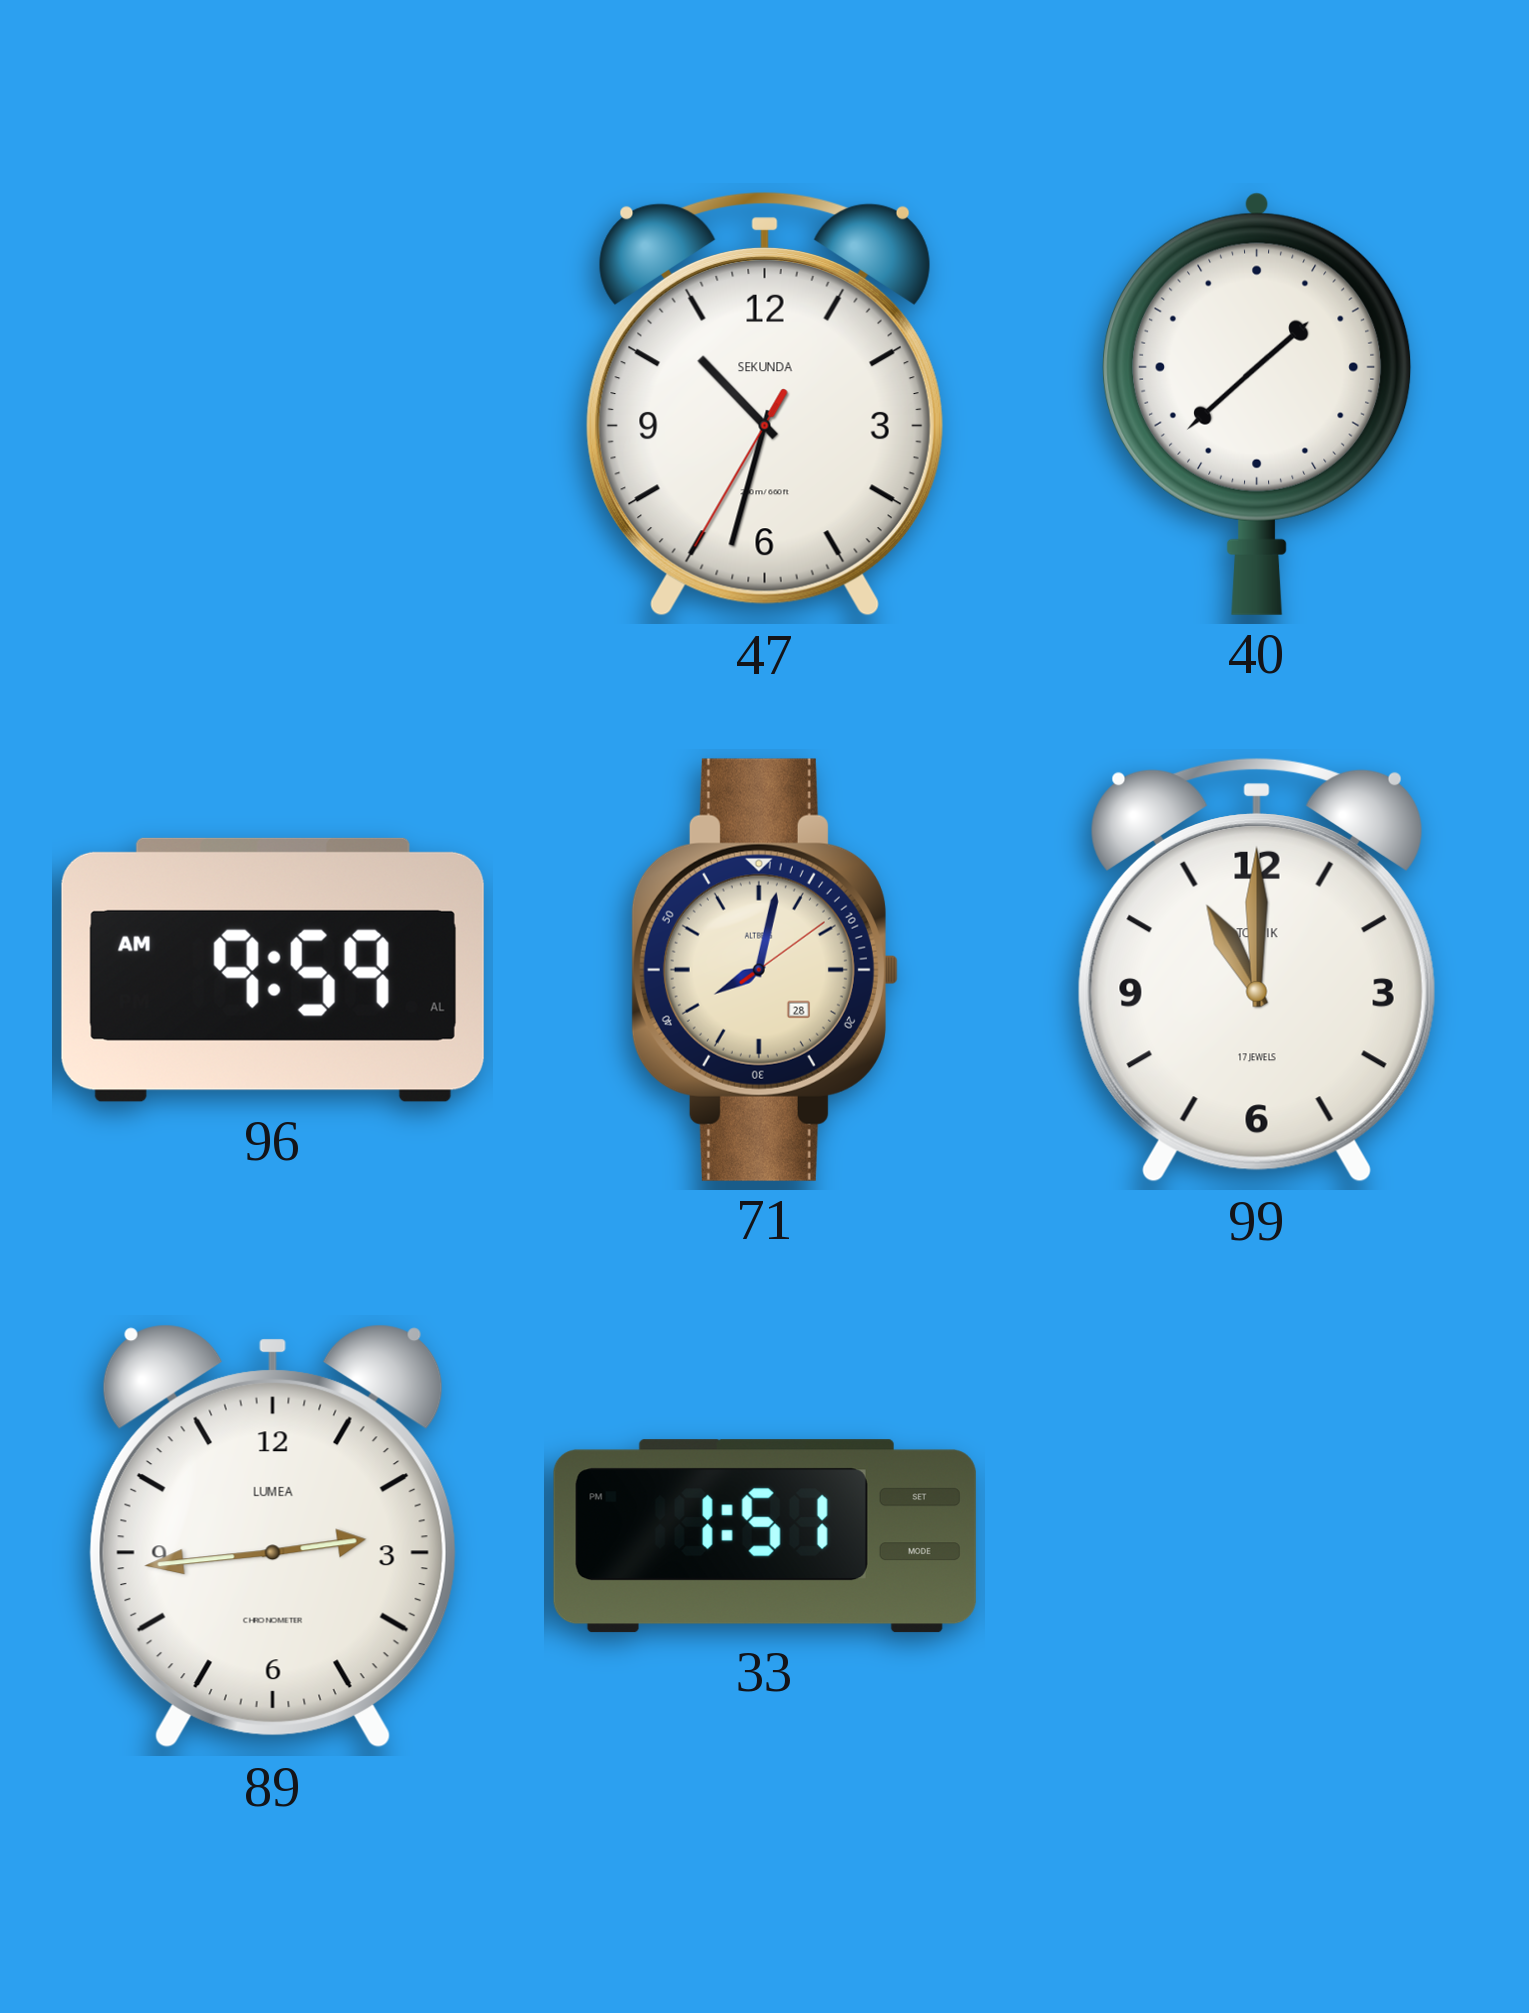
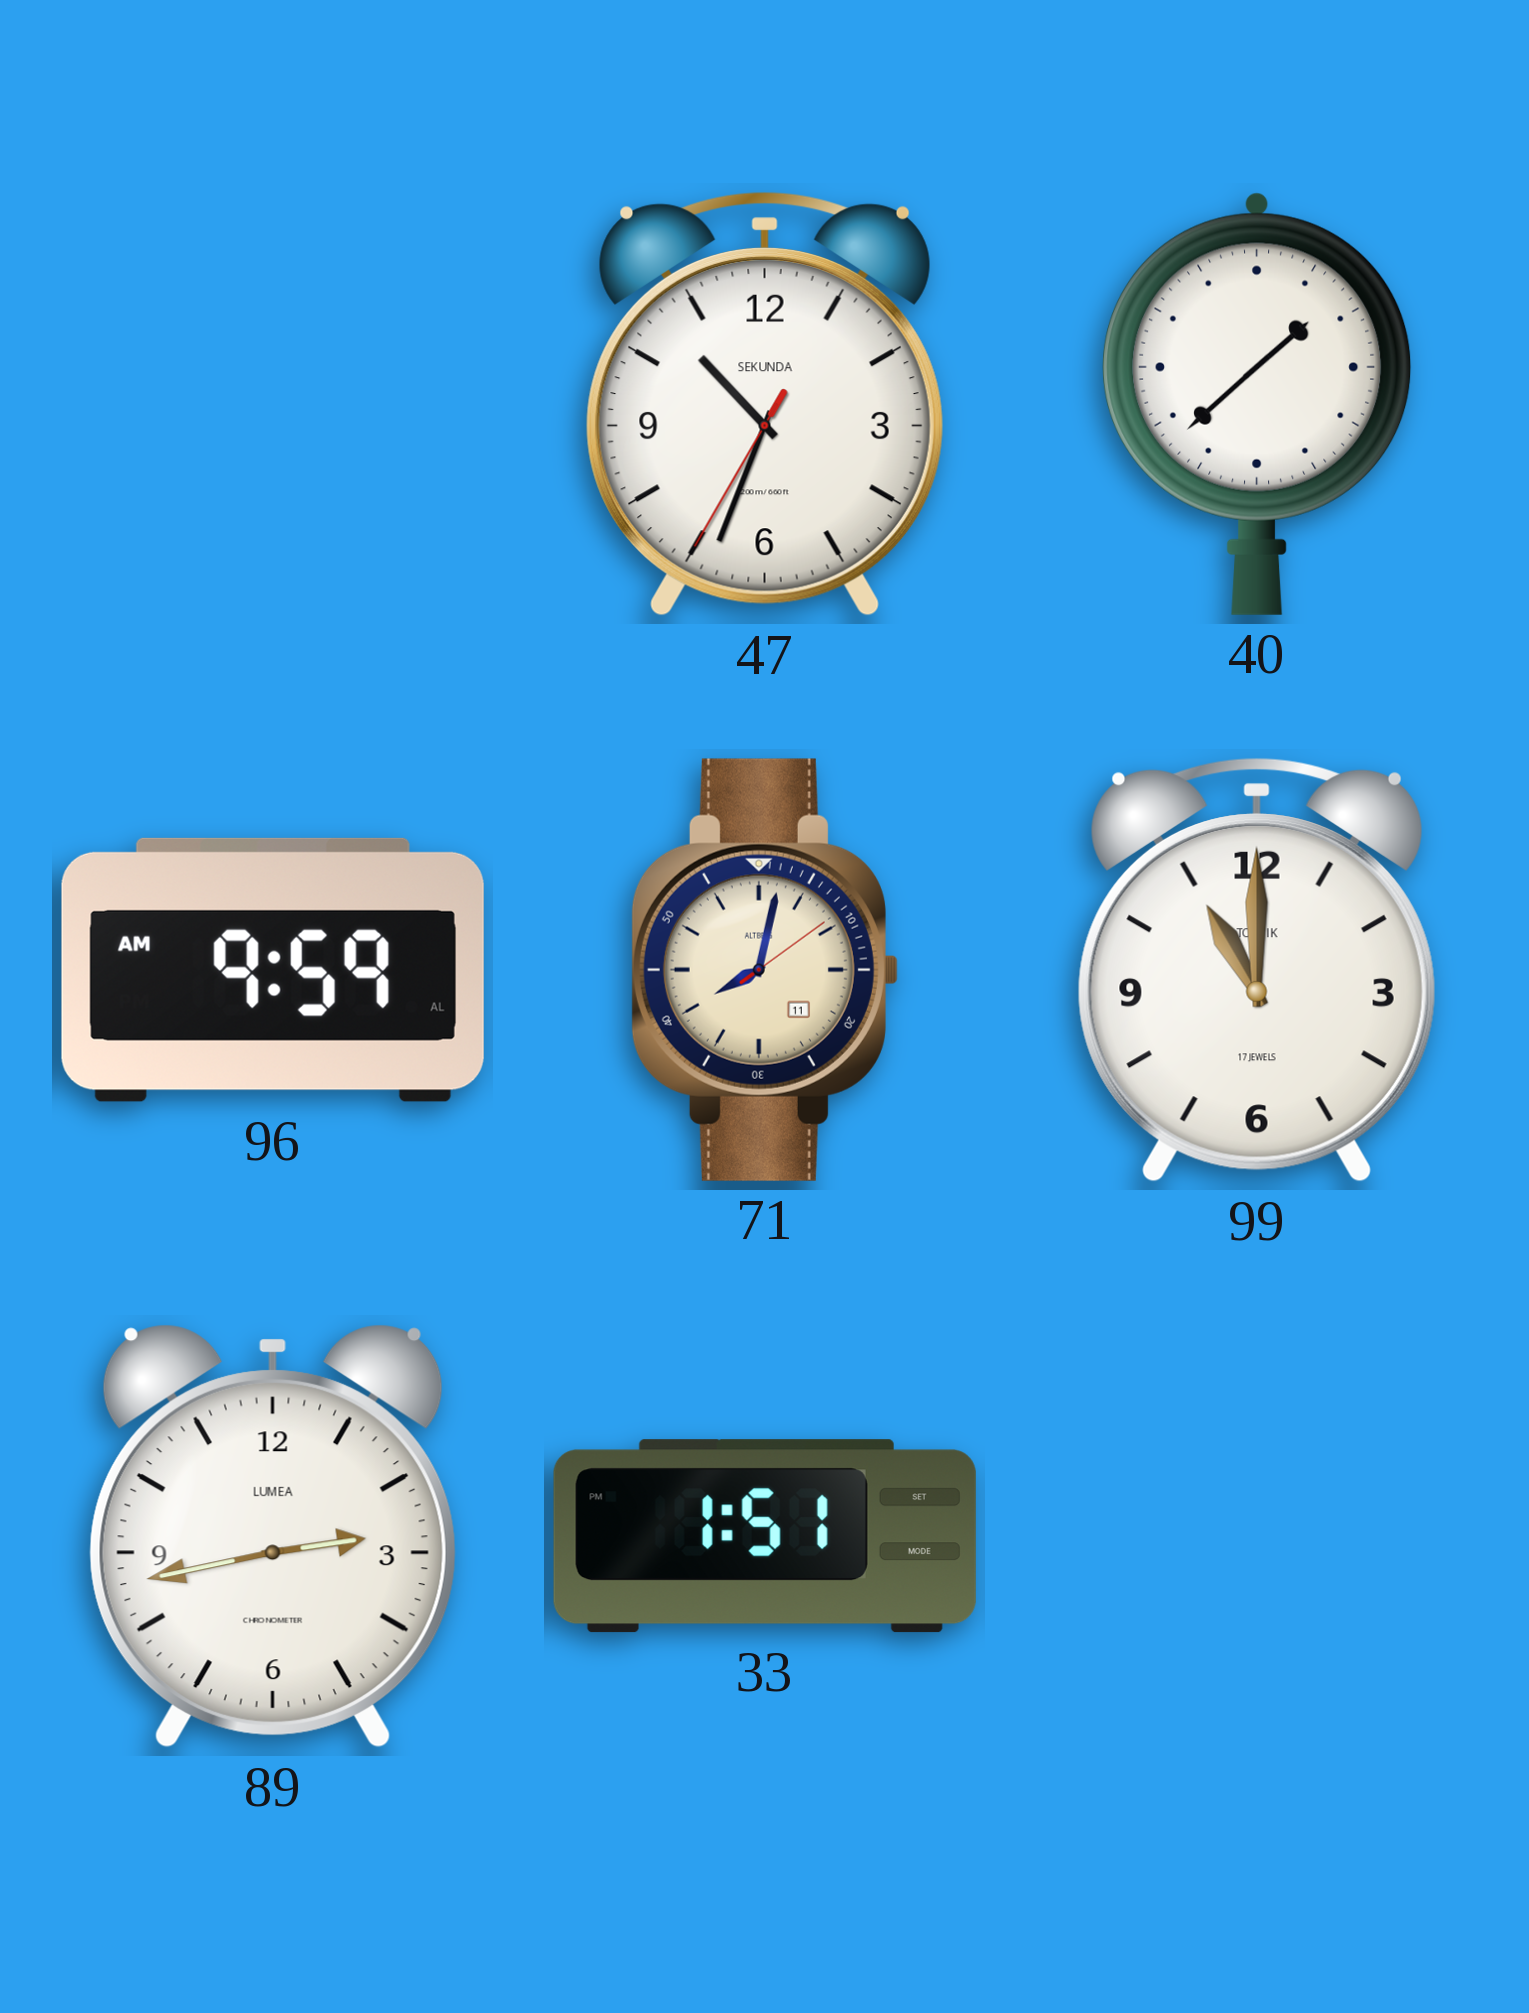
47: 10:32 -> 10:33
71 date: 28 -> 11
89: 2:44 -> 2:43
